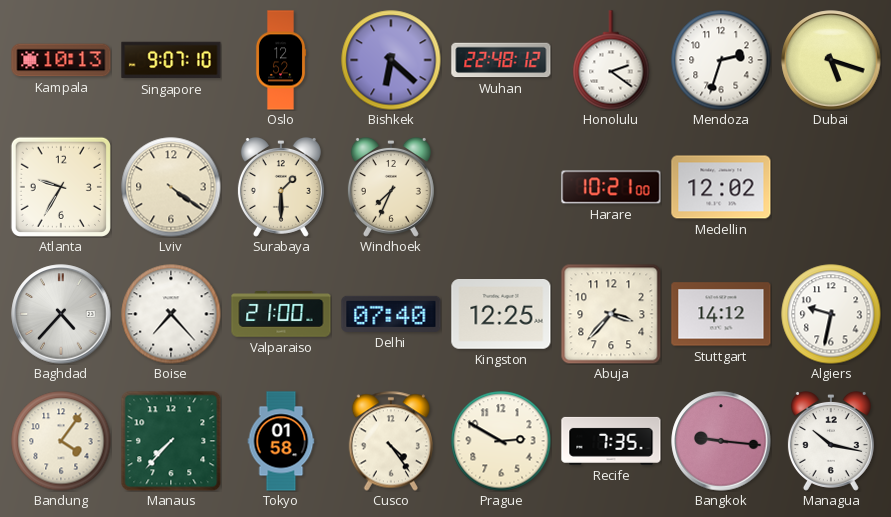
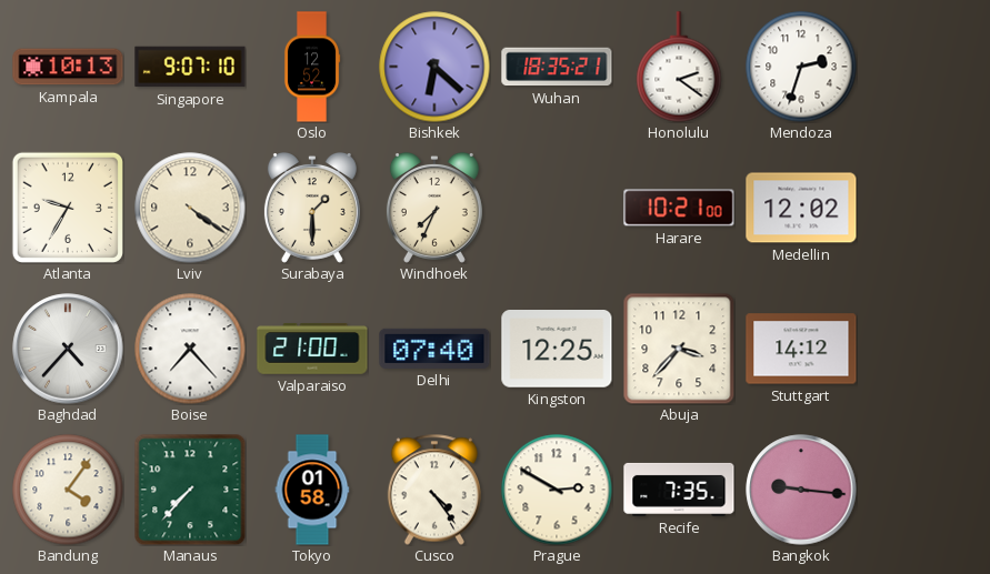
Wuhan: 22:48 -> 18:35
Dubai: 5:18 -> none
Algiers: 9:32 -> none
Managua: 10:17 -> none
